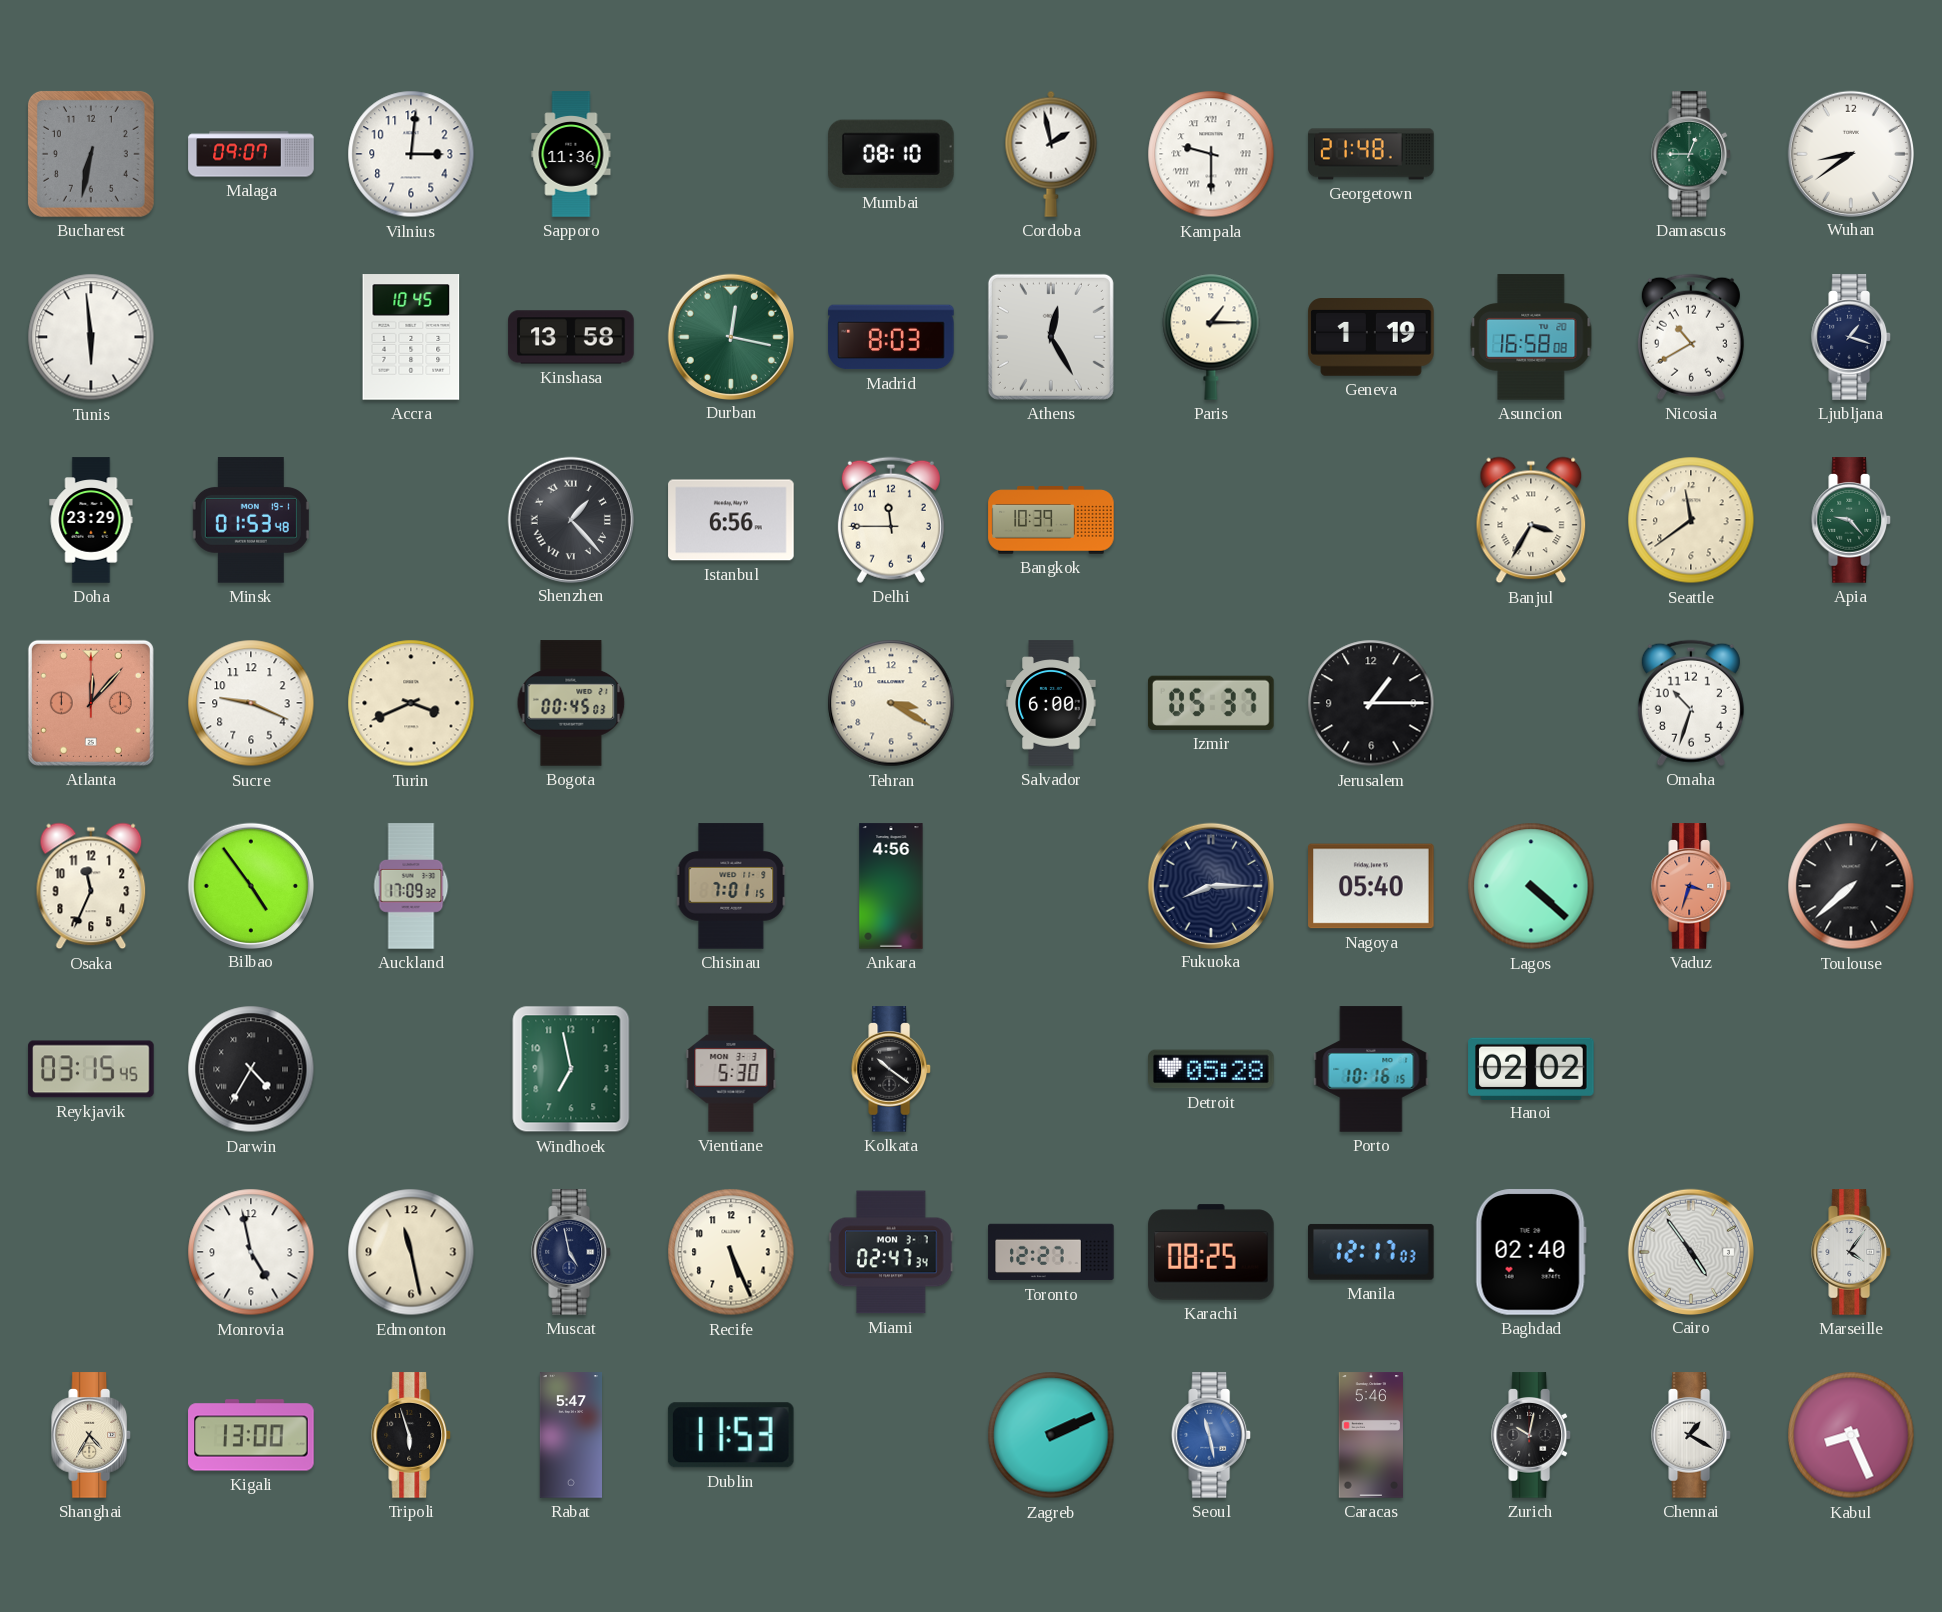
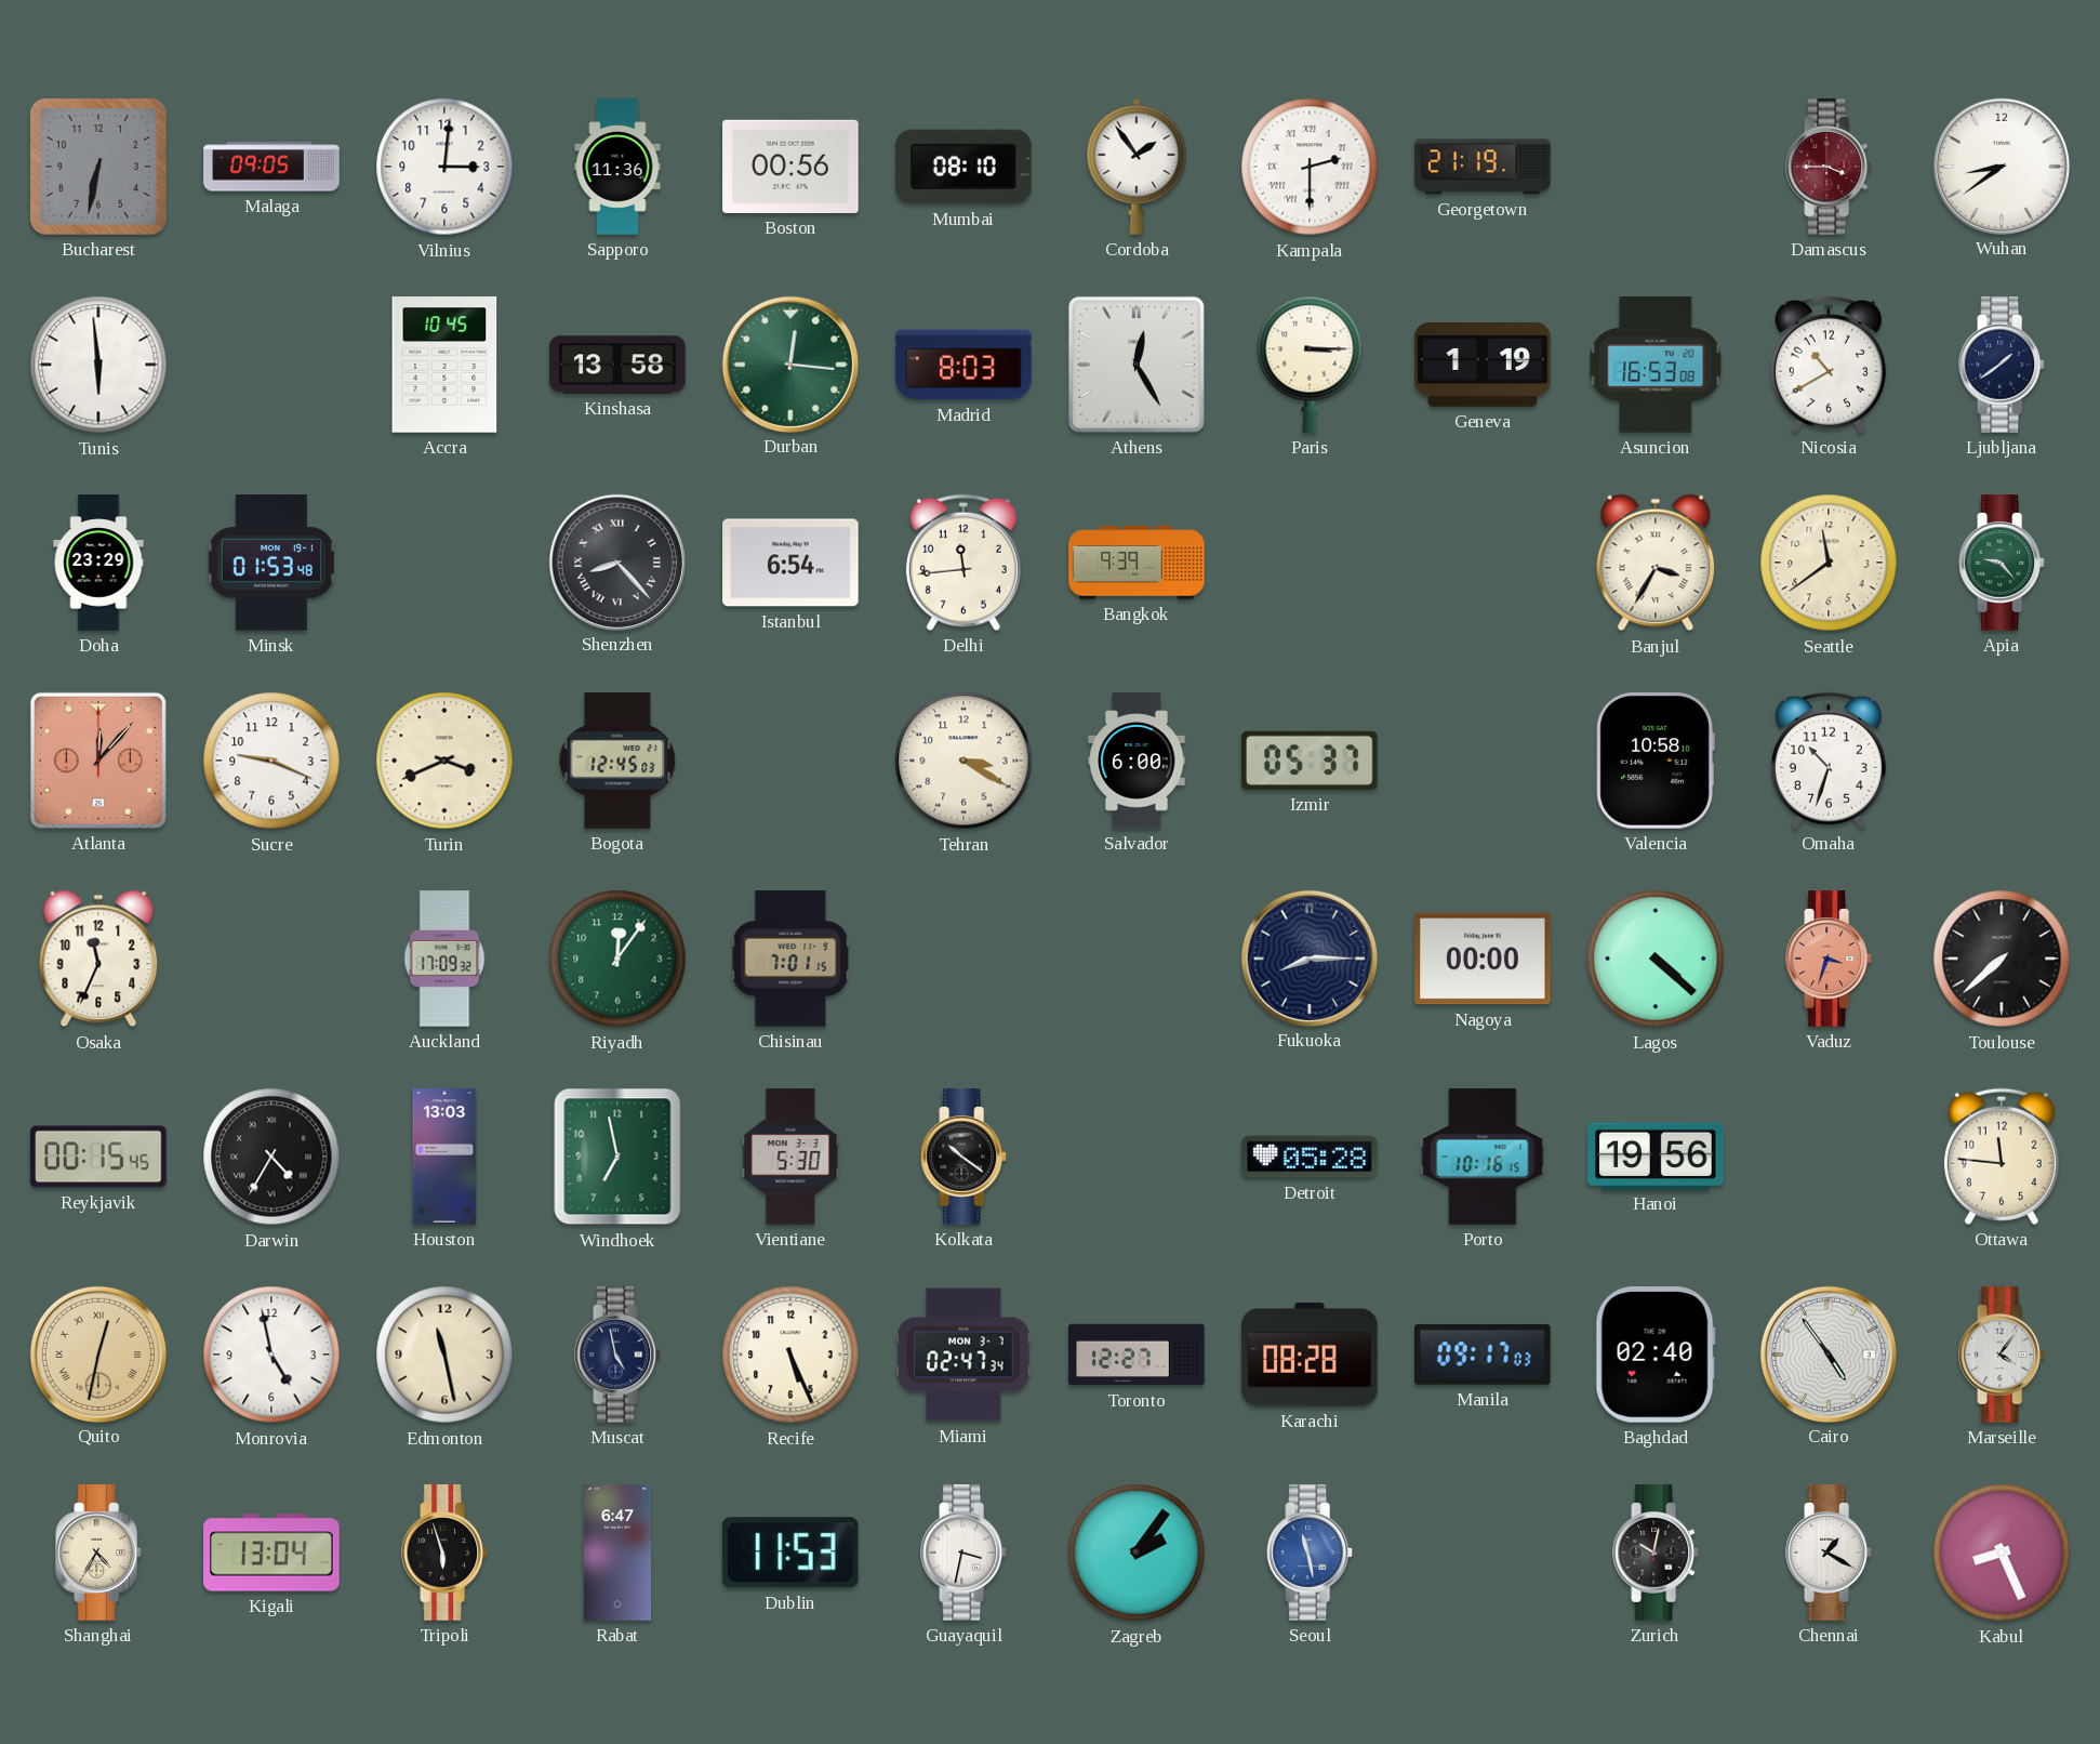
Malaga: 09:07 -> 09:05
Boston: none -> 00:56
Cordoba: 1:58 -> 1:54
Kampala: 9:30 -> 2:30
Georgetown: 21:48 -> 21:19
Damascus: 12:45 -> 3:45
Damascus dial: green -> burgundy
Durban: 12:17 -> 12:16
Paris: 1:15 -> 3:15
Asuncion: 16:58 -> 16:53
Ljubljana: 1:18 -> 1:39
Shenzhen: 1:23 -> 8:23
Istanbul: 6:56 -> 6:54
Delhi: 11:45 -> 11:44
Bangkok: 10:39 -> 9:39
Bogota: 00:45 -> 12:45
Jerusalem: 1:15 -> none
Valencia: none -> 10:58
Bilbao: 4:54 -> none
Riyadh: none -> 12:06
Ankara: 4:56 -> none
Nagoya: 05:40 -> 00:00
Reykjavik: 03:15 -> 00:15
Houston: none -> 13:03
Hanoi: 02:02 -> 19:56
Ottawa: none -> 11:46
Quito: none -> 12:32
Karachi: 08:25 -> 08:28
Manila: 12:17 -> 09:17
Kigali: 13:00 -> 13:04
Rabat: 5:47 -> 6:47
Guayaquil: none -> 3:32
Zagreb: 2:11 -> 2:06
Caracas: 5:46 -> none
